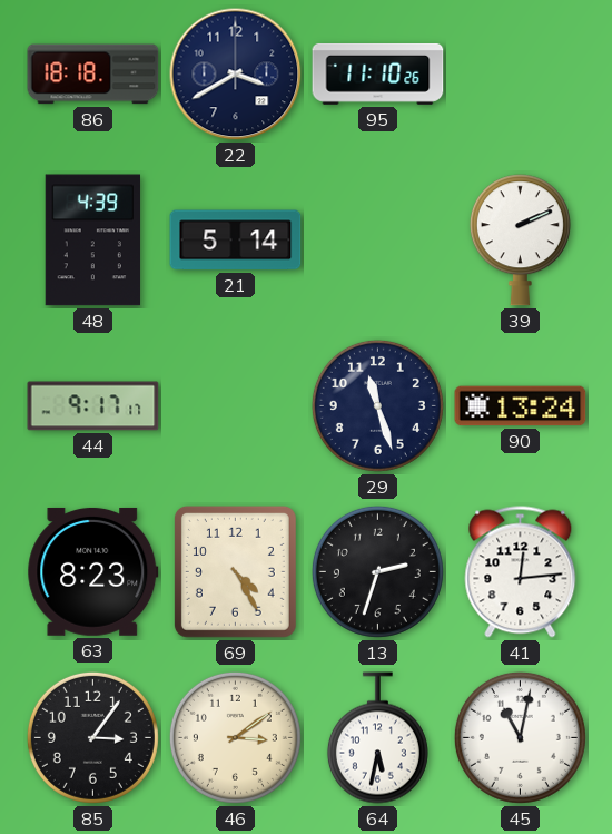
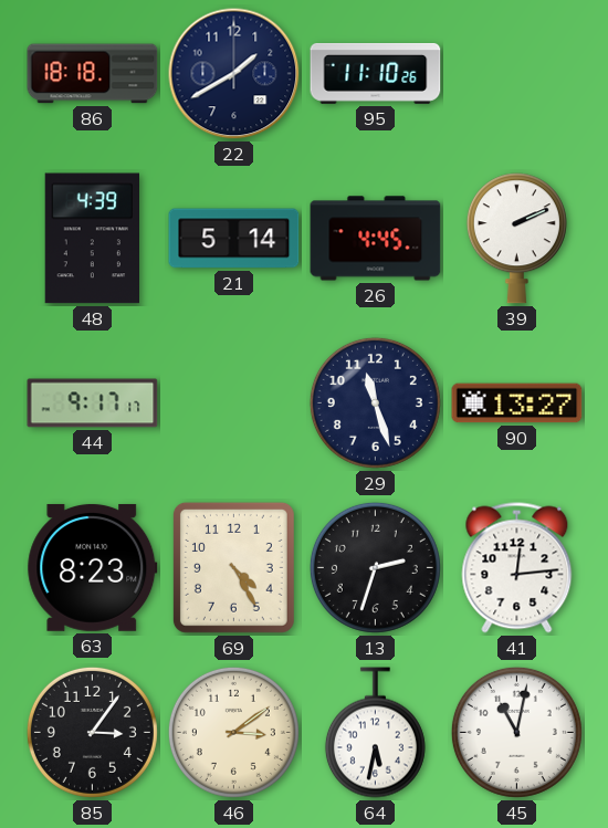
22: 3:40 -> 1:40
26: none -> 4:45
90: 13:24 -> 13:27
